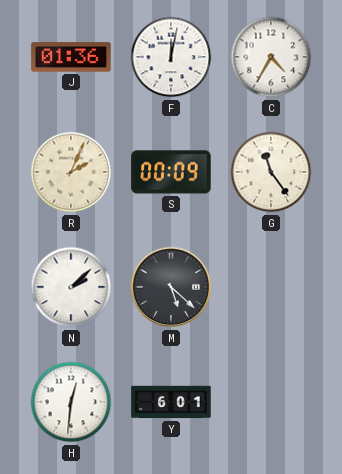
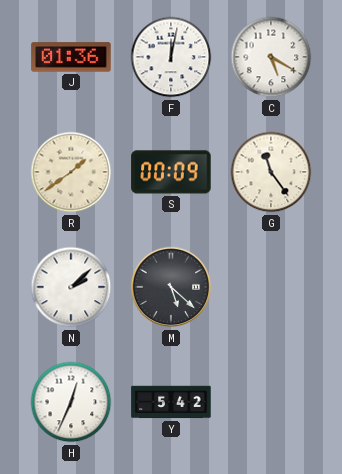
C: 4:35 -> 5:20
R: 2:04 -> 1:39
H: 12:31 -> 12:34
Y: 6:01 -> 5:42
